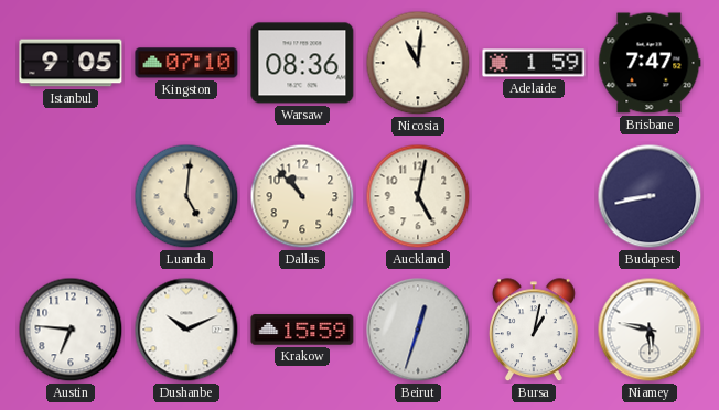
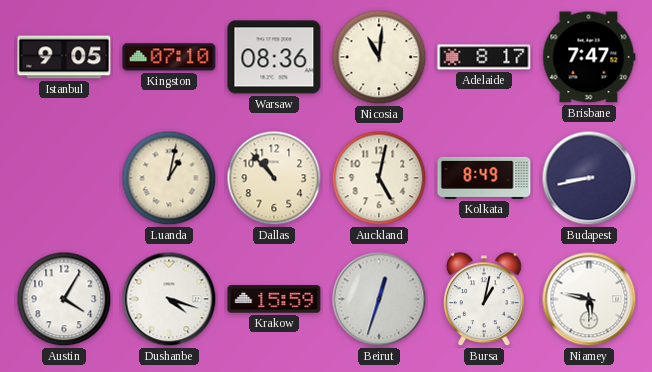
Adelaide: 1:59 -> 8:17
Luanda: 5:01 -> 1:02
Kolkata: none -> 8:49
Austin: 6:46 -> 4:05
Dushanbe: 10:11 -> 4:18
